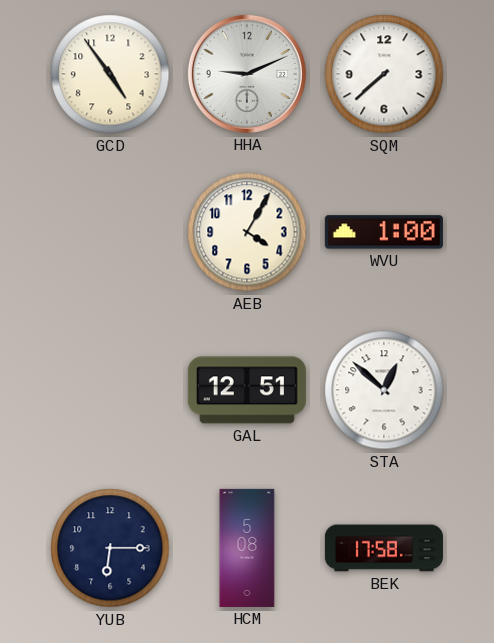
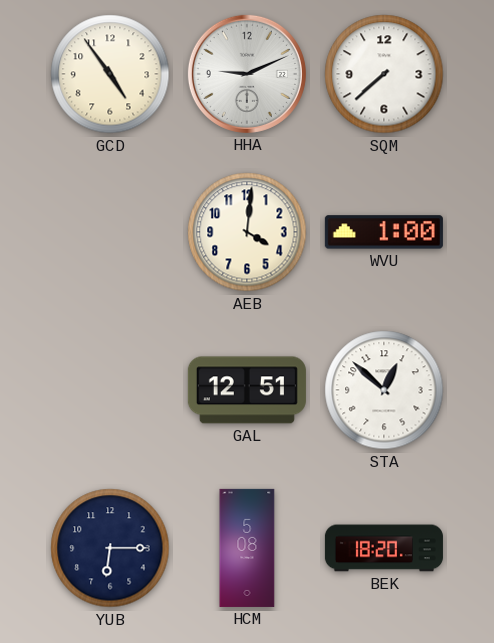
AEB: 4:05 -> 4:01
BEK: 17:58 -> 18:20
